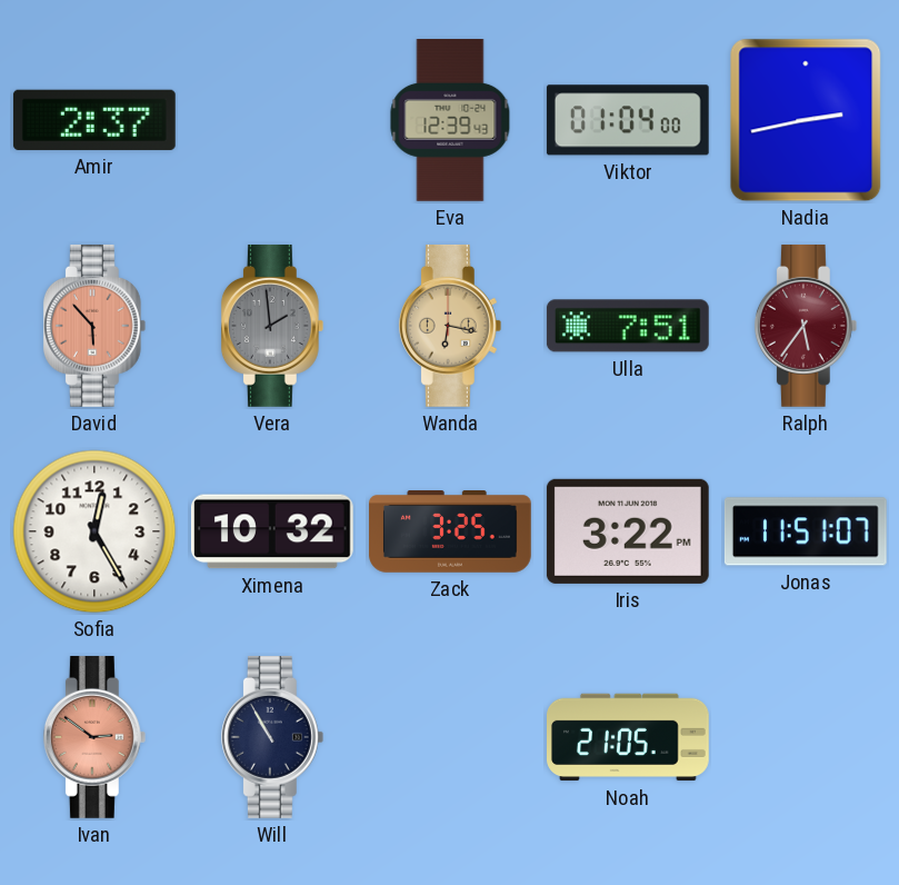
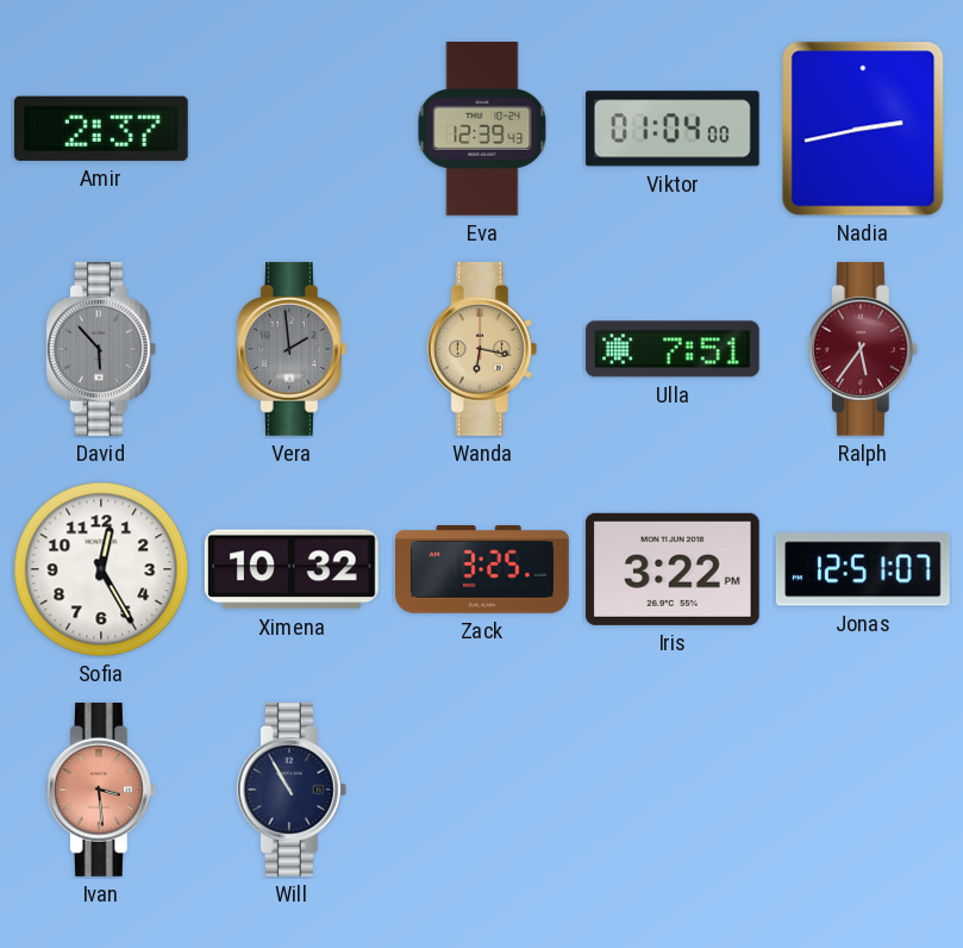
David dial: salmon -> grey
Jonas: 11:51 -> 12:51
Ivan: 2:51 -> 3:29
Noah: 21:05 -> none
